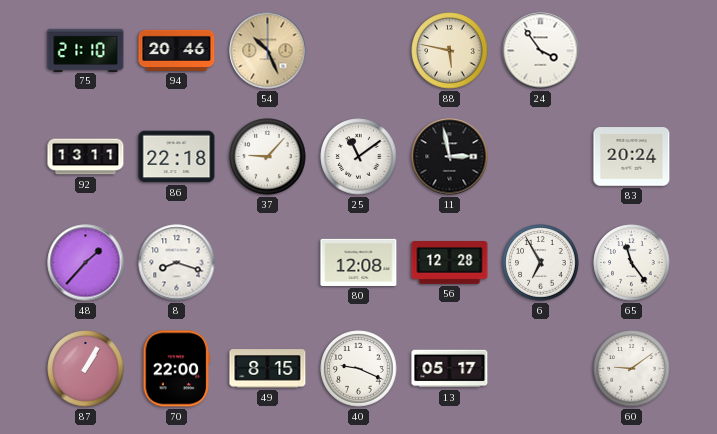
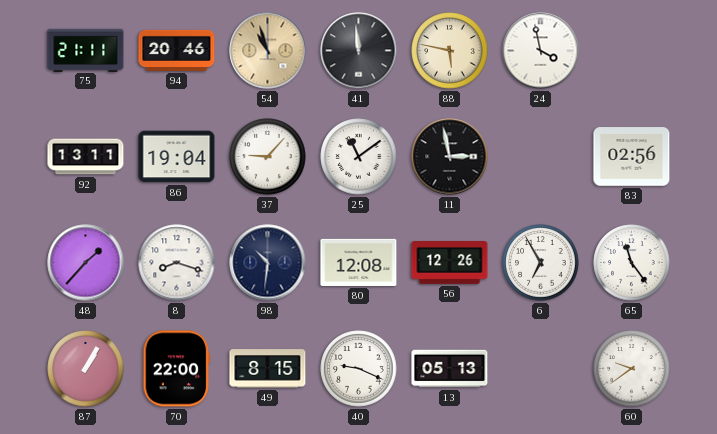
75: 21:10 -> 21:11
54: 10:26 -> 10:57
41: none -> 11:59
24: 3:54 -> 3:58
86: 22:18 -> 19:04
83: 20:24 -> 02:56
98: none -> 10:31
56: 12:28 -> 12:26
13: 05:17 -> 05:13
60: 9:09 -> 9:39
